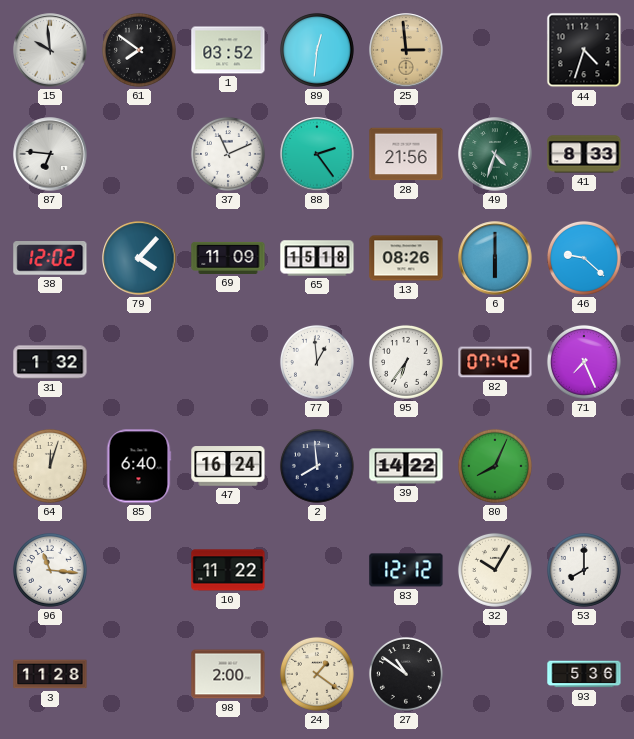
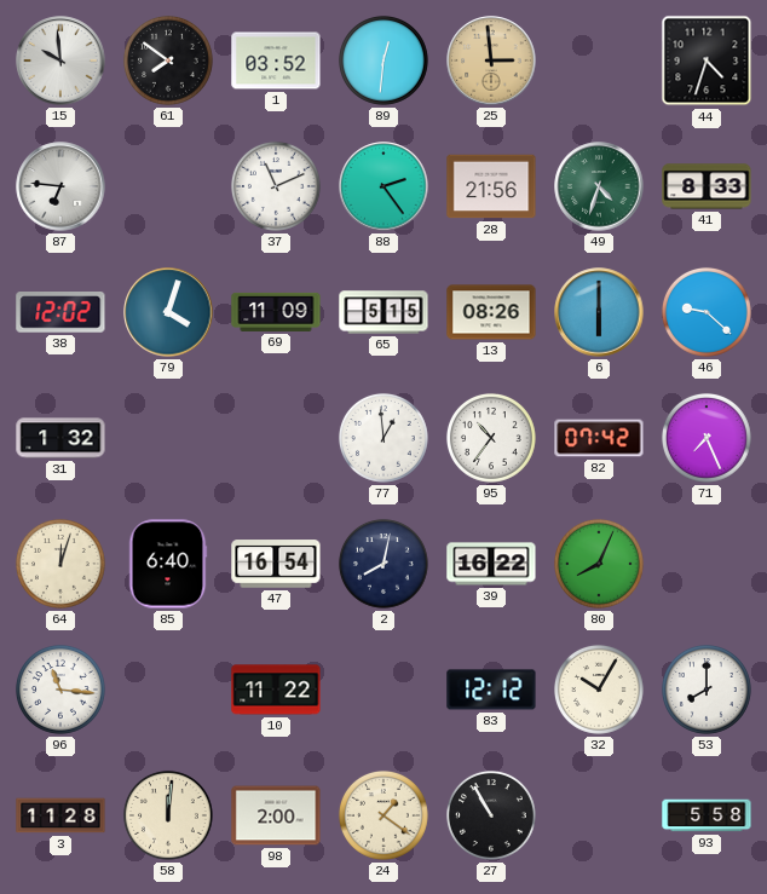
79: 4:07 -> 4:03
65: 15:18 -> 5:15
95: 6:36 -> 10:36
47: 16:24 -> 16:54
2: 7:59 -> 8:02
39: 14:22 -> 16:22
58: none -> 12:01
27: 10:51 -> 10:55
93: 5:36 -> 5:58
